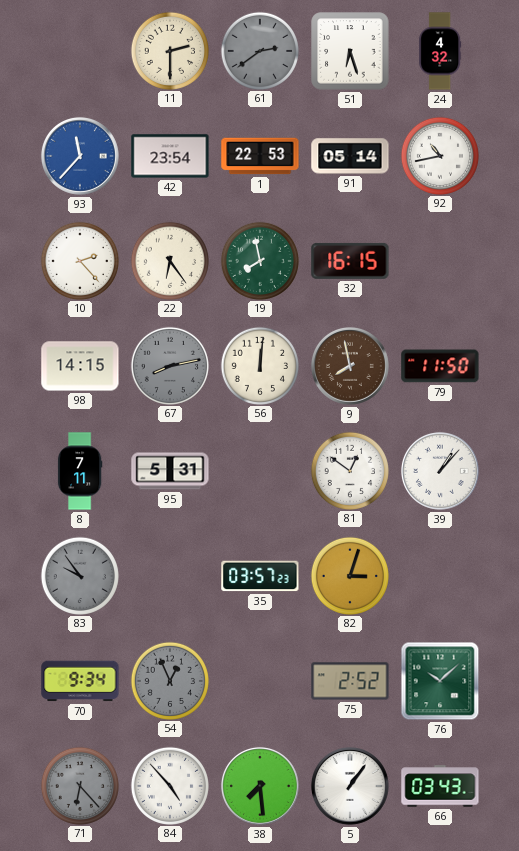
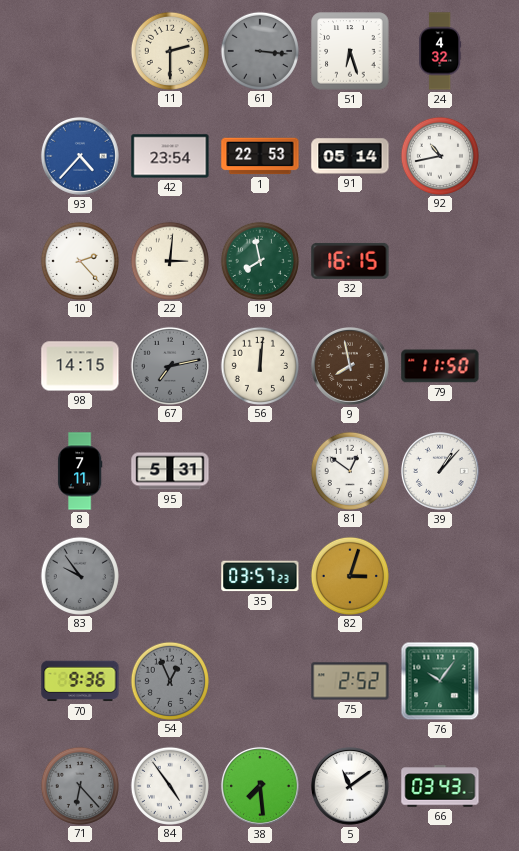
61: 2:39 -> 3:16
93: 11:37 -> 4:37
22: 6:24 -> 3:01
67: 8:13 -> 7:13
70: 9:34 -> 9:36
76: 10:08 -> 10:06
84: 4:53 -> 4:54
5: 1:06 -> 11:09
